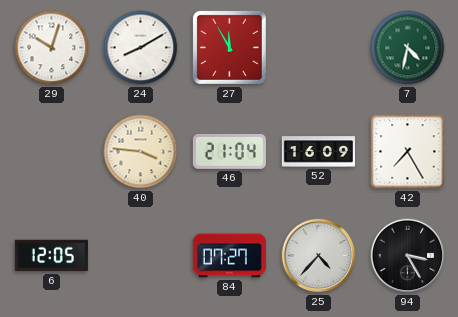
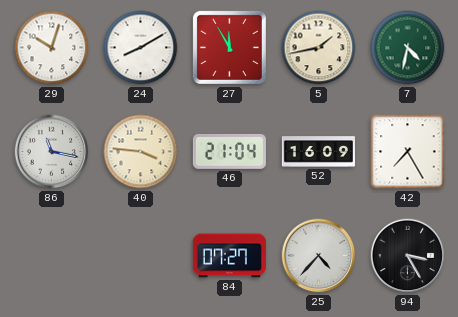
5: none -> 1:43
86: none -> 11:17
6: 12:05 -> none
